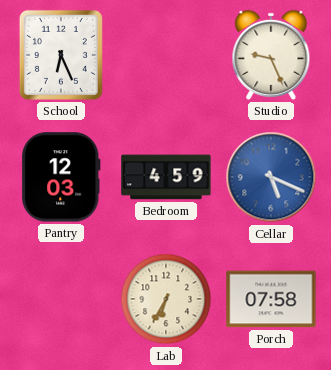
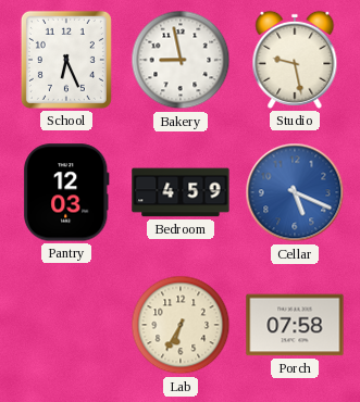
Bakery: none -> 8:58
Studio: 9:26 -> 9:28
